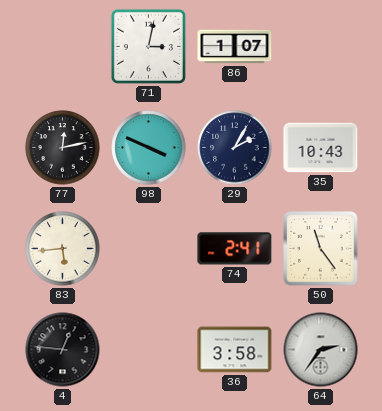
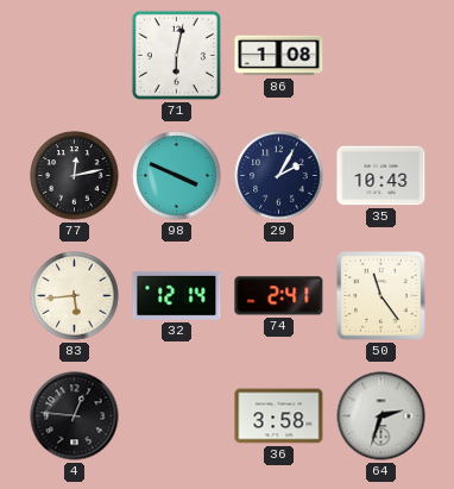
71: 3:02 -> 6:02
86: 1:07 -> 1:08
32: none -> 12:14
64: 2:36 -> 2:33
